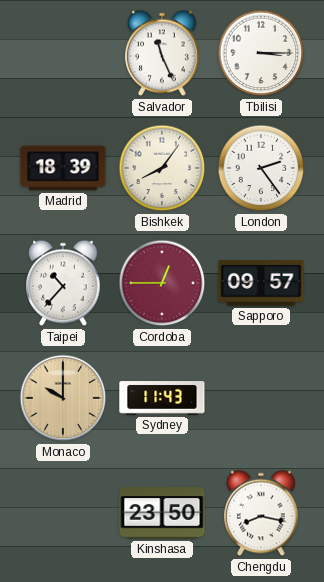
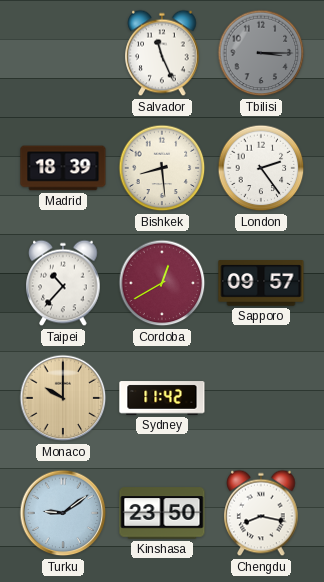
Tbilisi dial: white -> grey
Bishkek: 8:06 -> 8:29
Cordoba: 12:45 -> 12:40
Sydney: 11:43 -> 11:42
Turku: none -> 9:09
